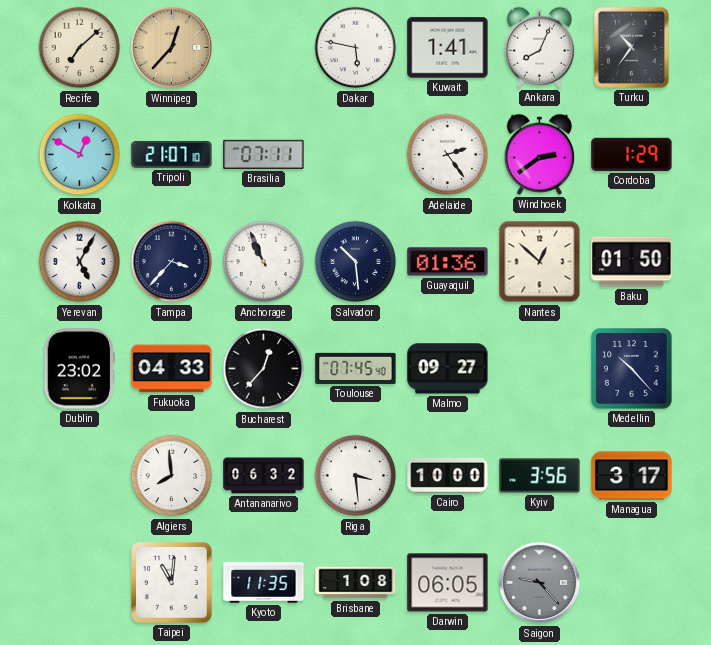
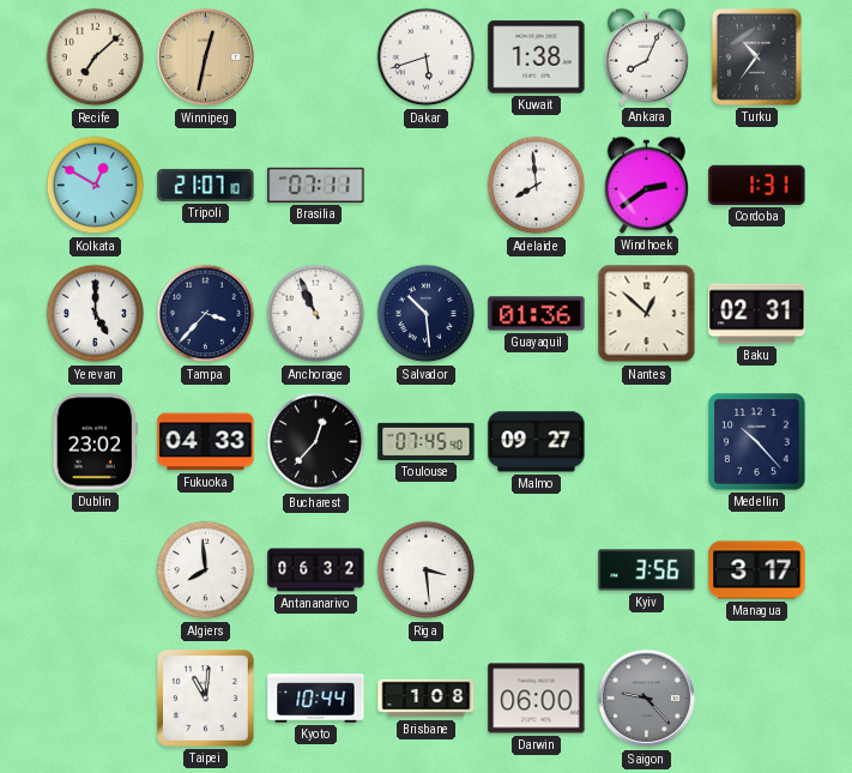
Winnipeg: 12:37 -> 12:32
Dakar: 5:47 -> 5:42
Kuwait: 1:41 -> 1:38
Adelaide: 2:24 -> 7:59
Cordoba: 1:29 -> 1:31
Yerevan: 5:05 -> 5:00
Baku: 01:50 -> 02:31
Cairo: 10:00 -> none
Kyoto: 11:35 -> 10:44
Darwin: 06:05 -> 06:00
